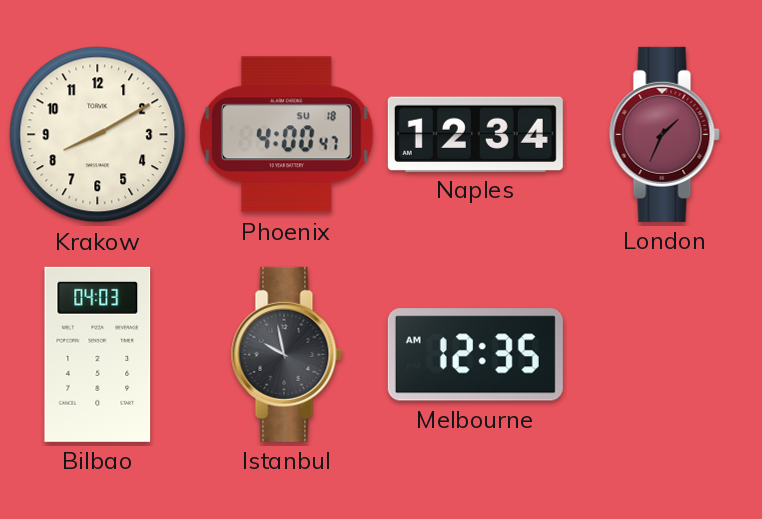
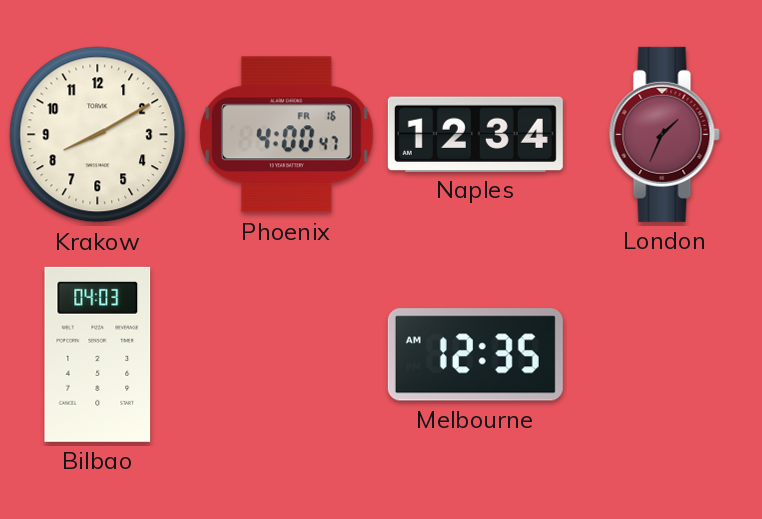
Phoenix date: SU 18 -> FR 16
Istanbul: 9:58 -> none
